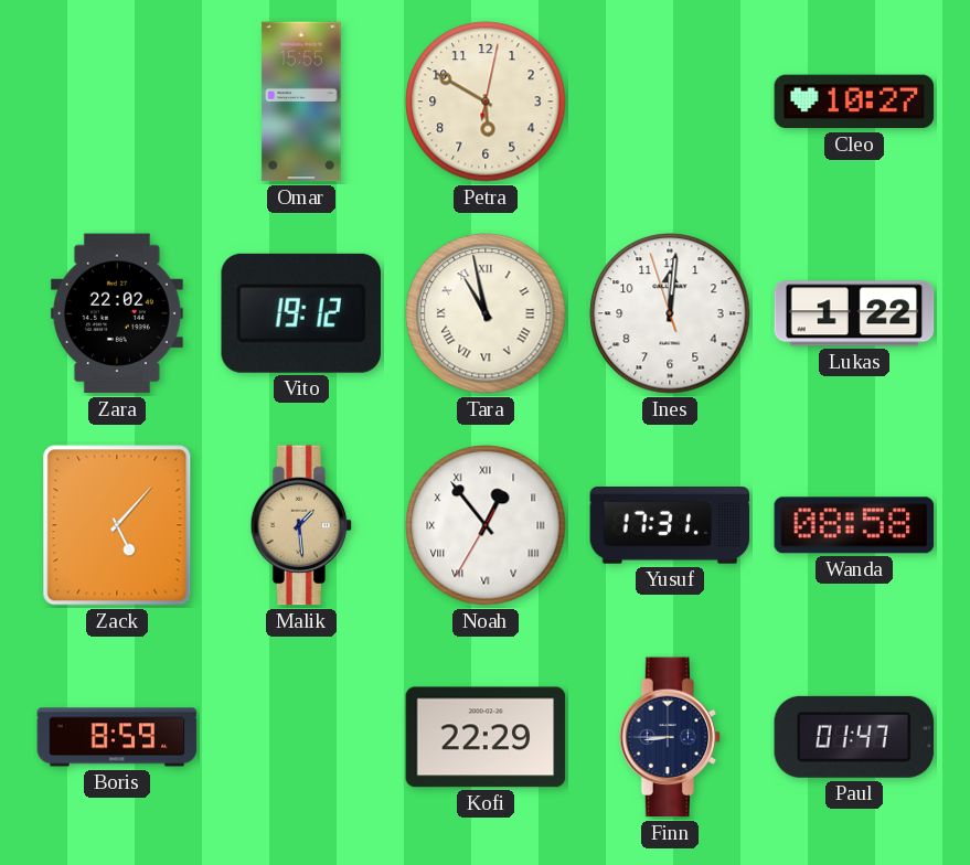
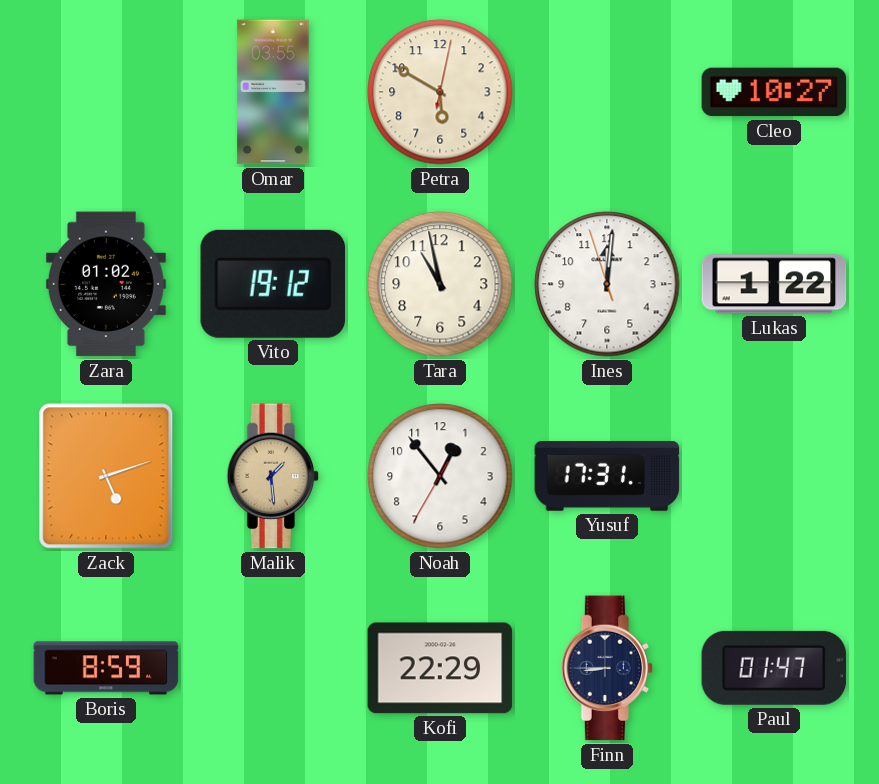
Omar: 15:55 -> 03:55
Zara: 22:02 -> 01:02
Tara numerals: Roman -> Arabic
Zack: 5:07 -> 5:12
Noah numerals: Roman -> Arabic
Wanda: 08:58 -> none
